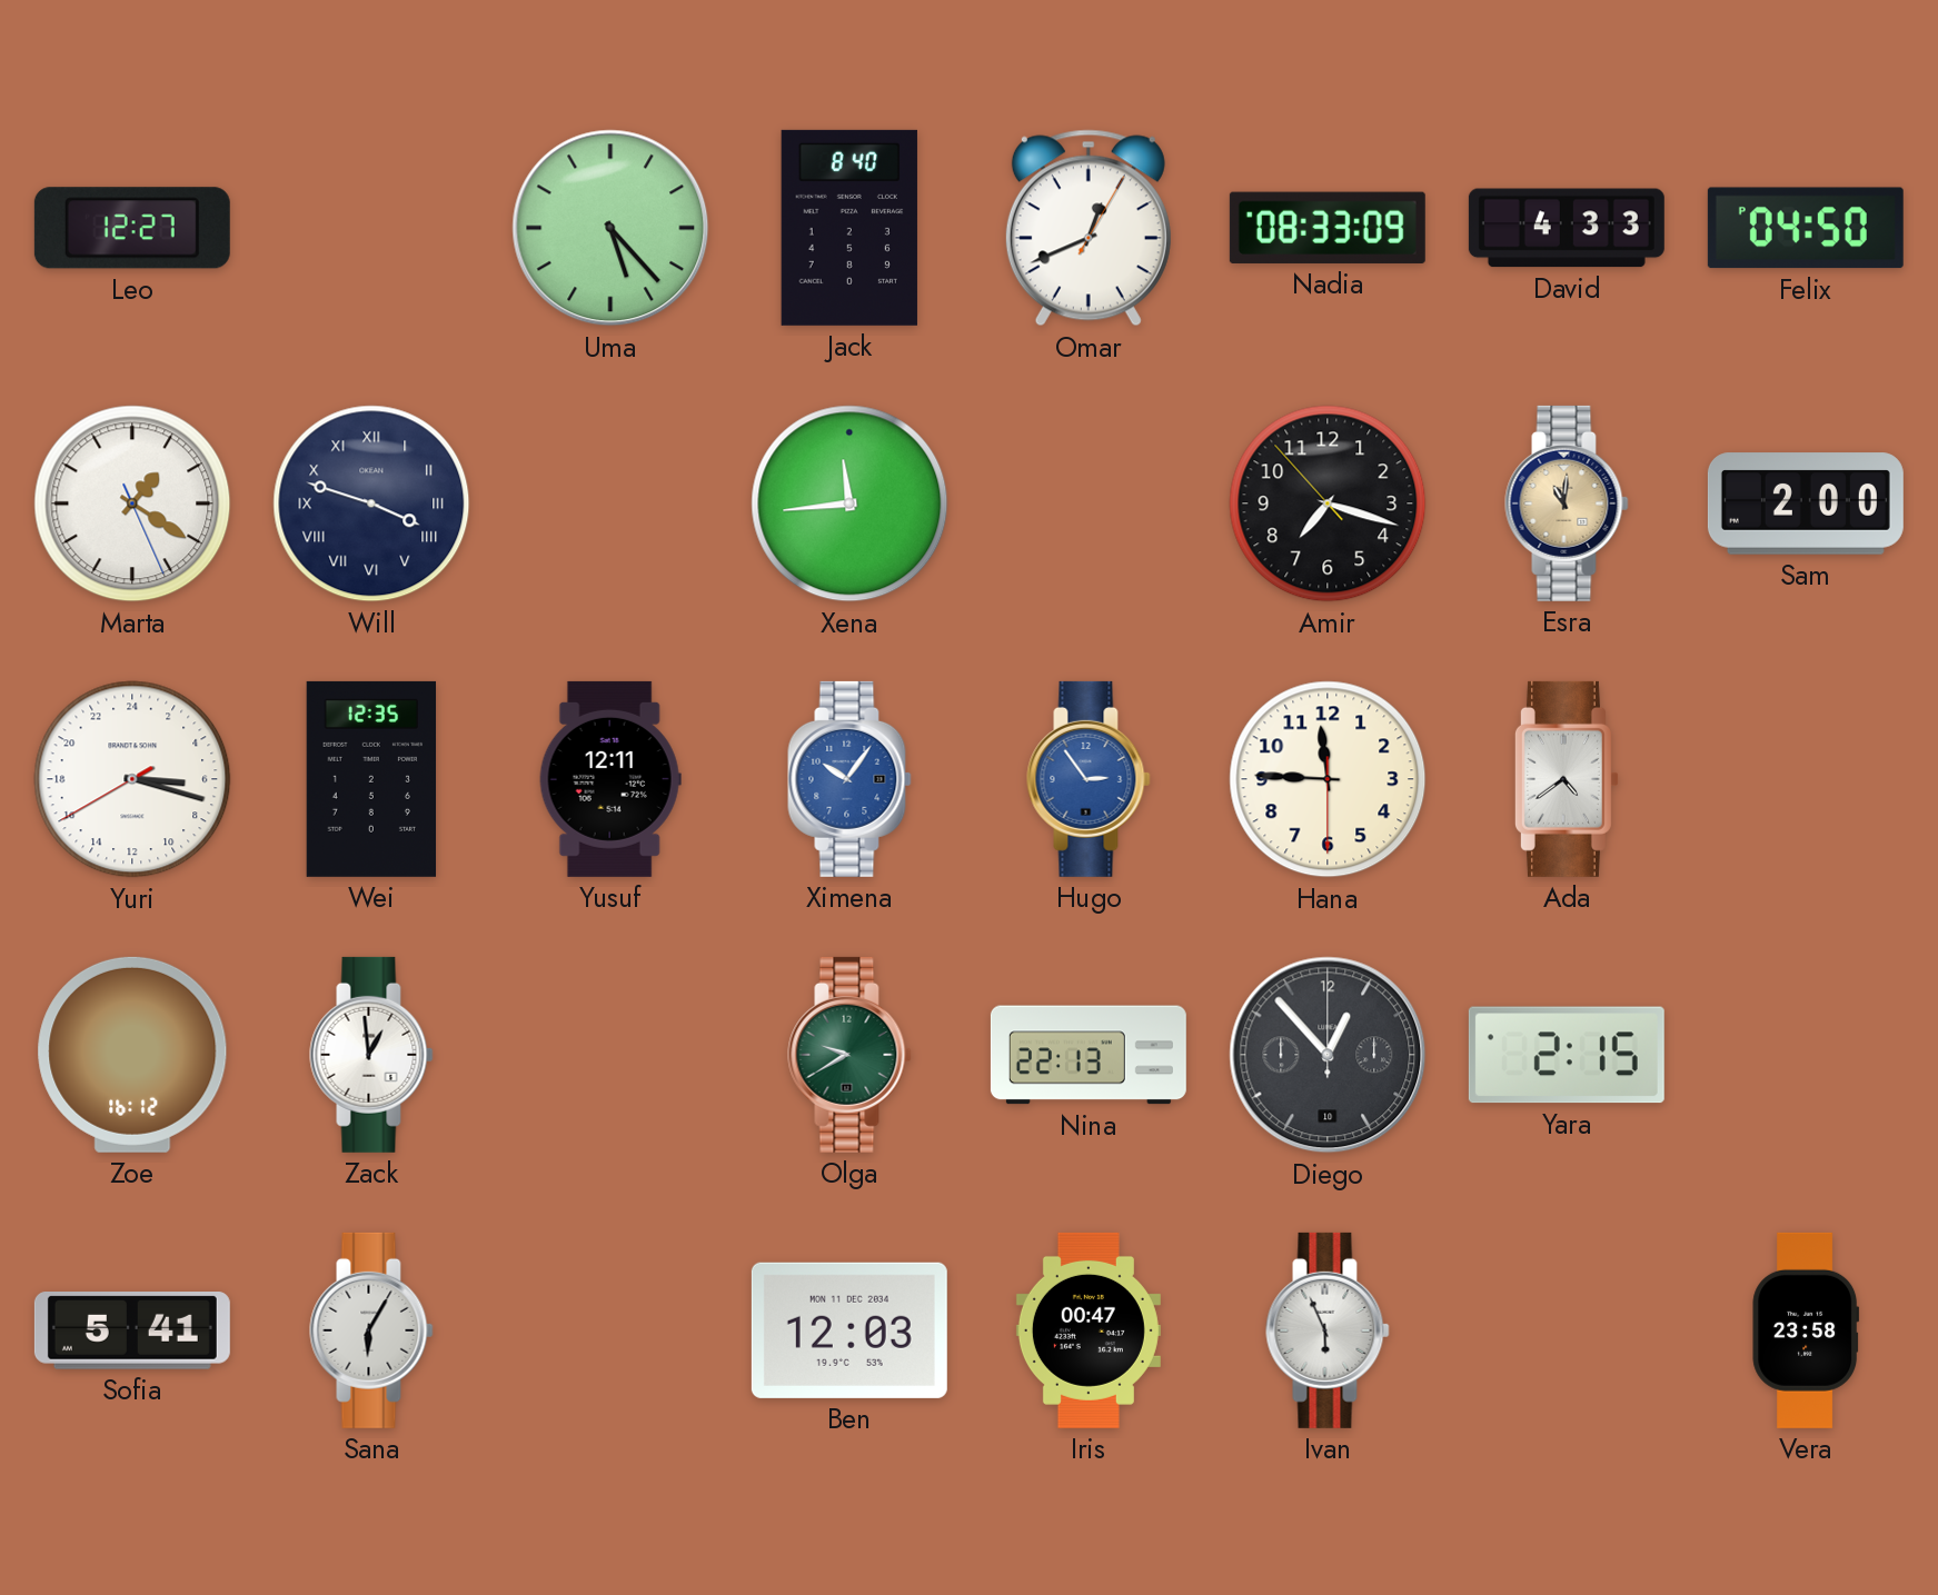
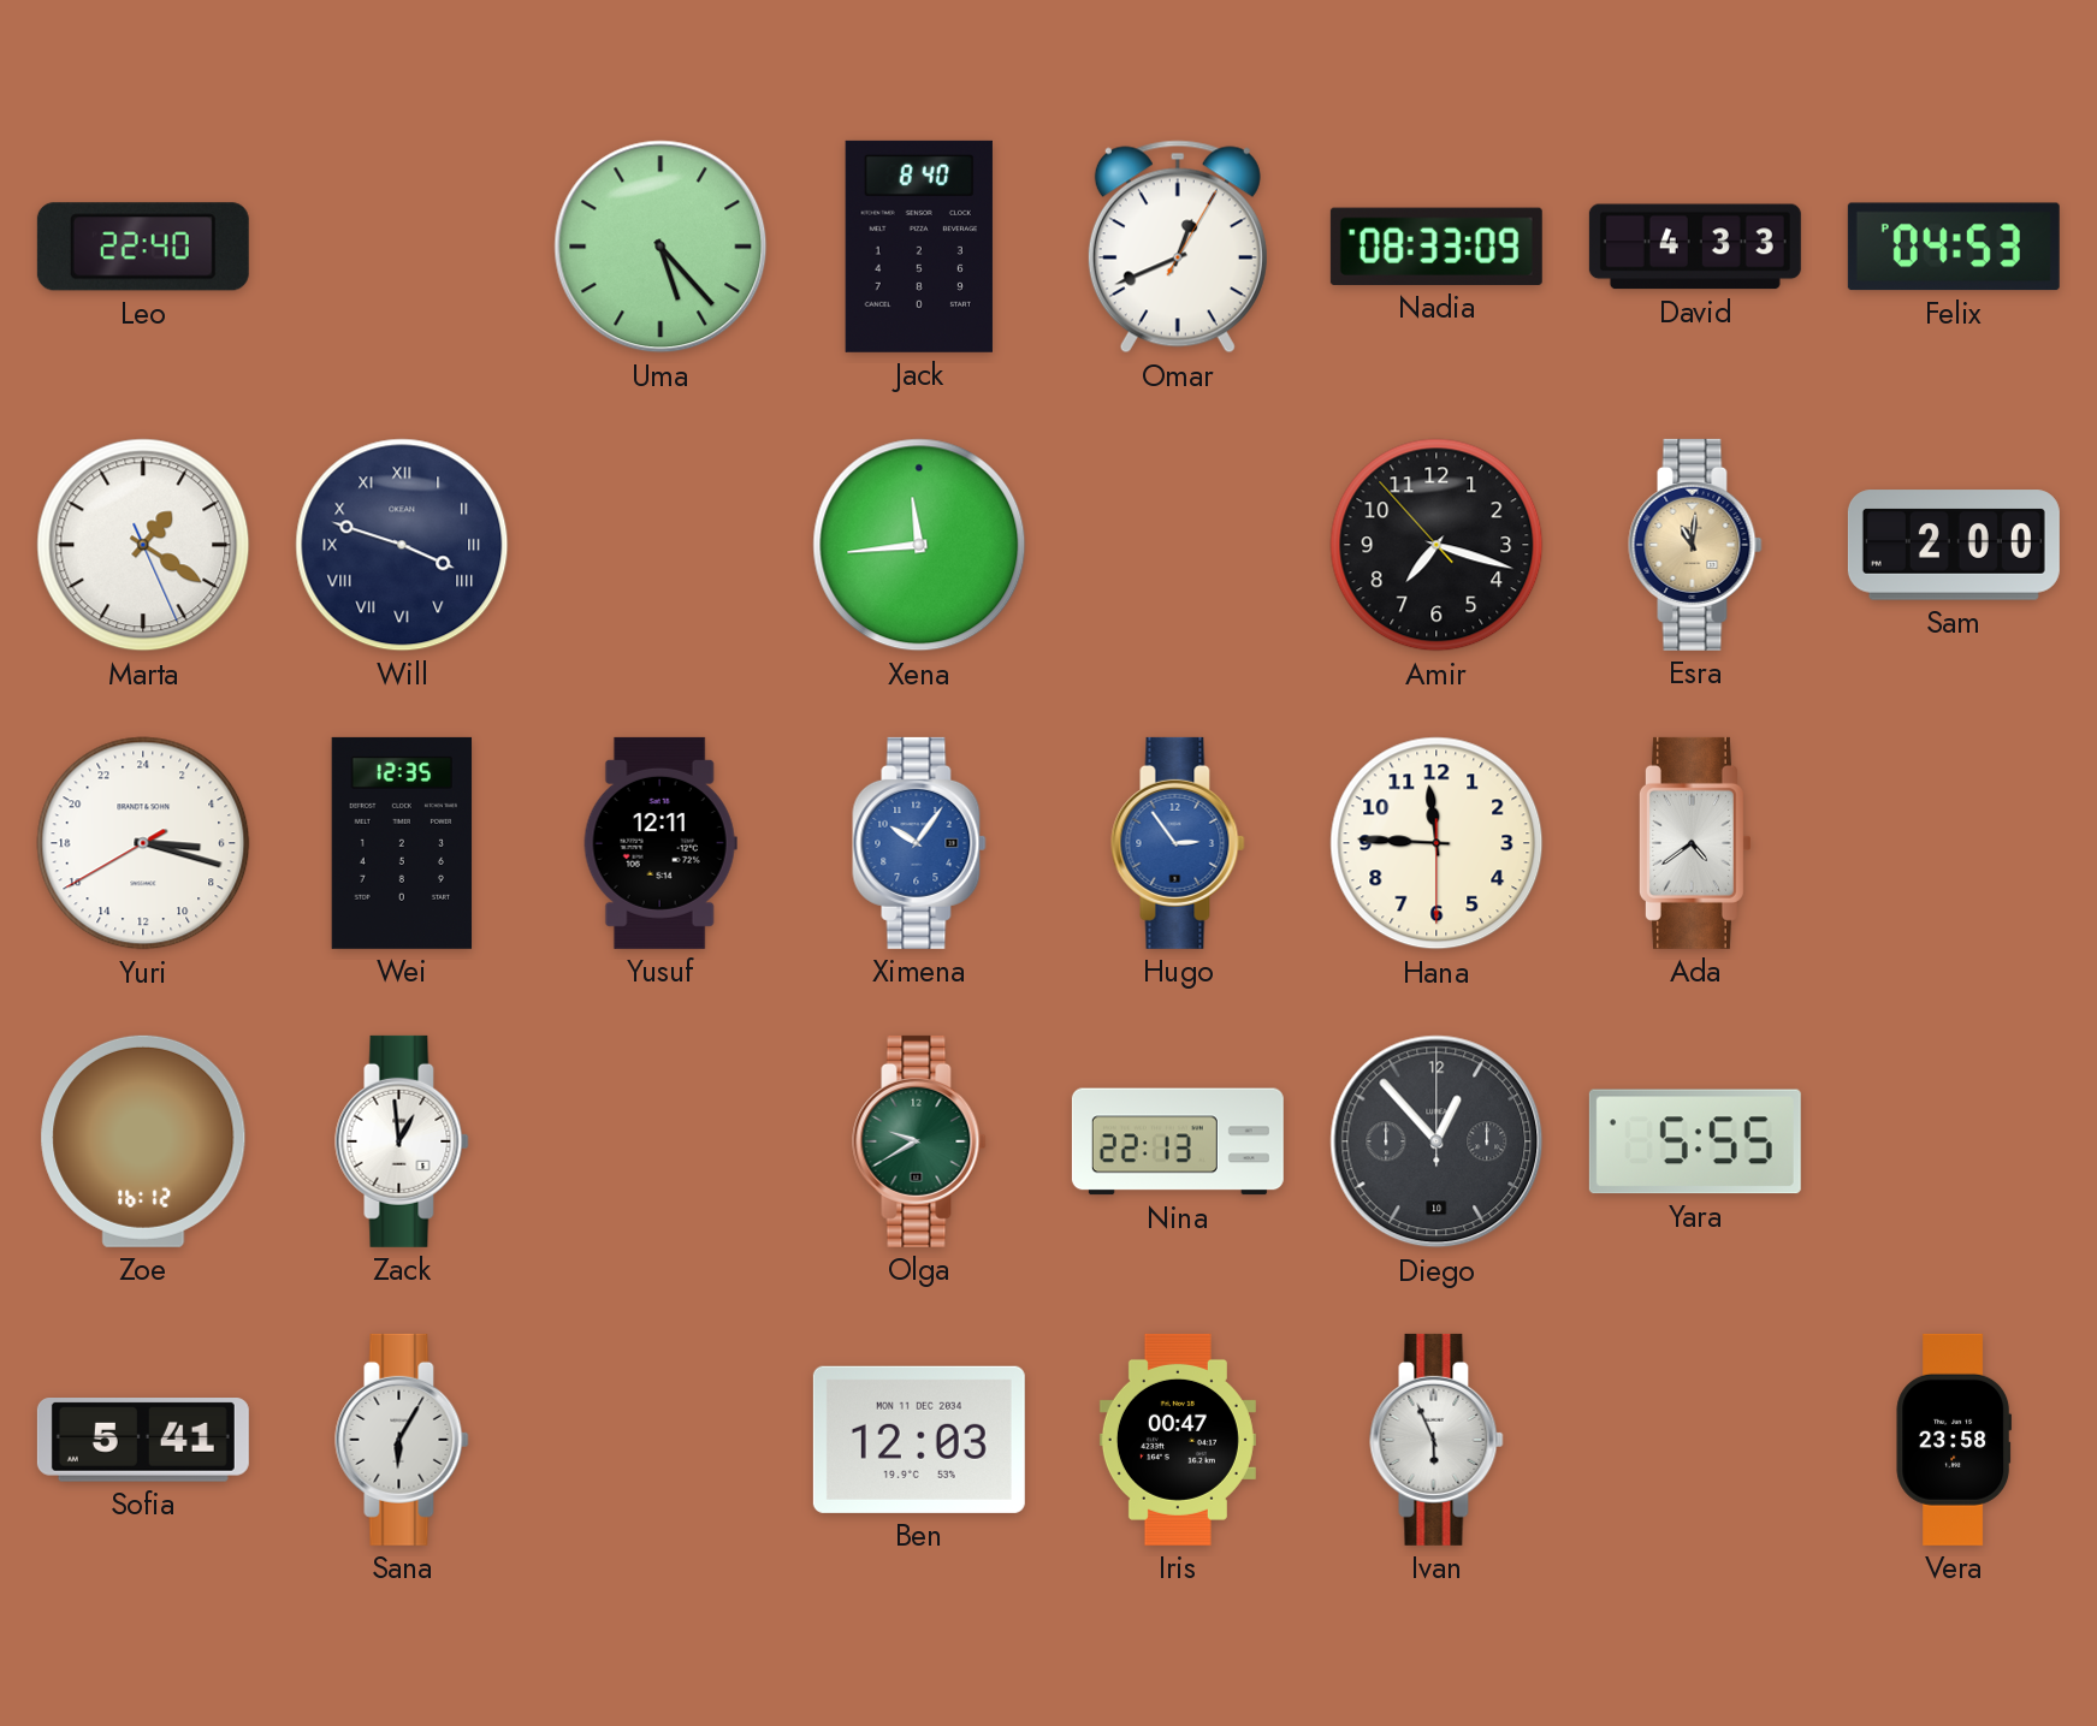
Leo: 12:27 -> 22:40
Felix: 04:50 -> 04:53
Yara: 2:15 -> 5:55
